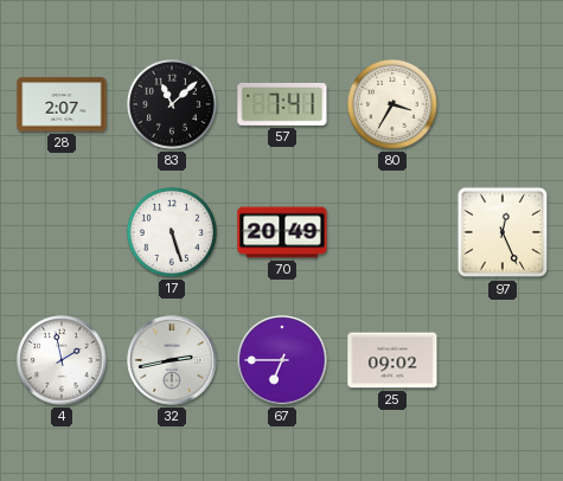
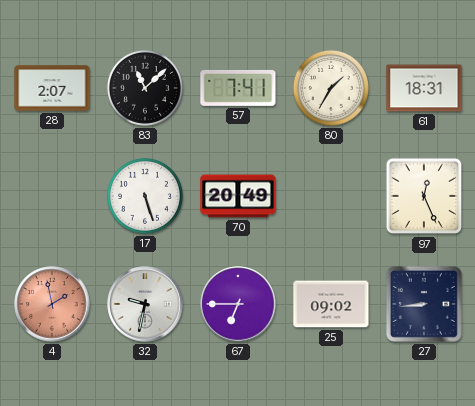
80: 3:35 -> 1:35
61: none -> 18:31
4 dial: white -> salmon
32: 2:43 -> 9:32
27: none -> 8:44
